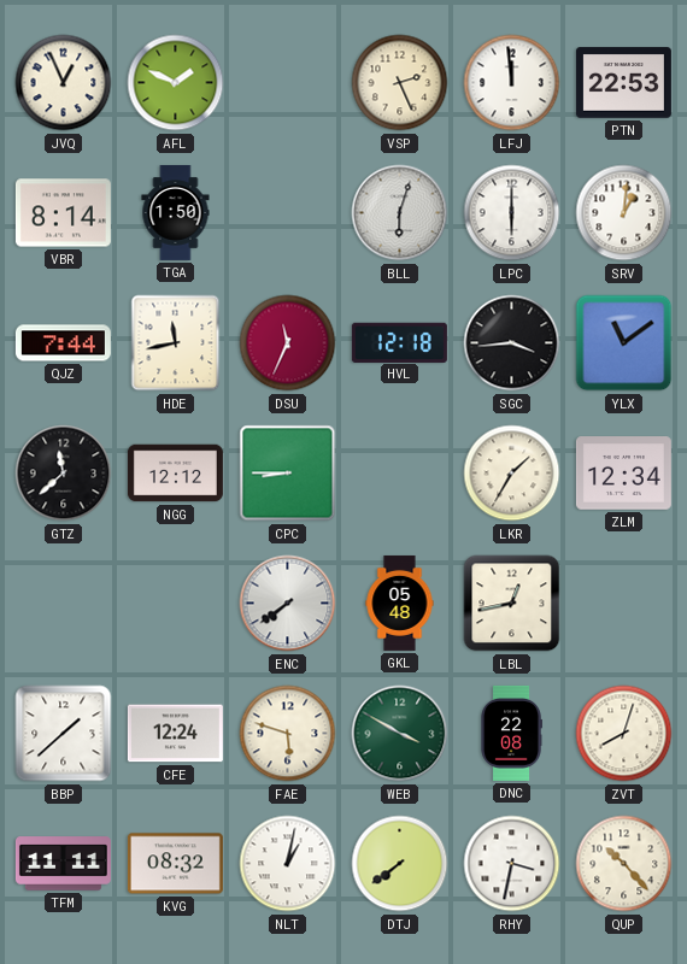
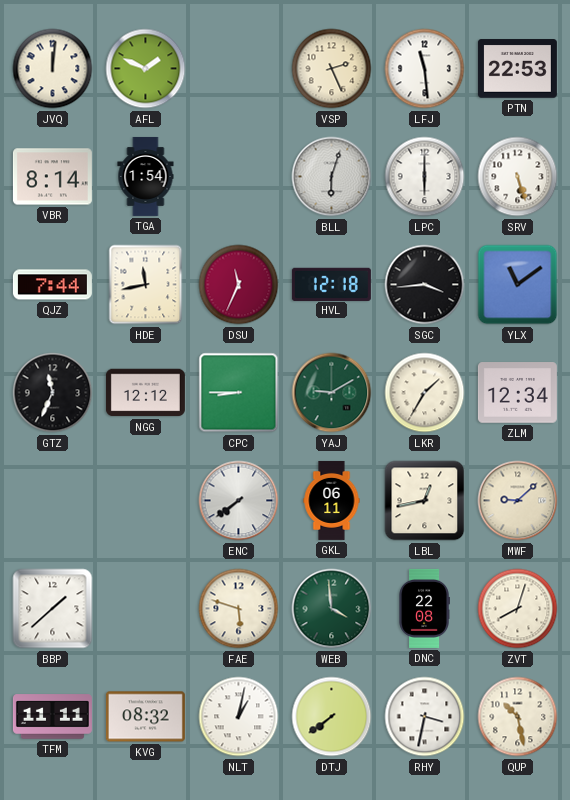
JVQ: 12:56 -> 12:01
LFJ: 11:59 -> 11:29
TGA: 1:50 -> 1:54
SRV: 1:01 -> 5:27
GTZ: 11:38 -> 11:34
YAJ: none -> 9:10
GKL: 05:48 -> 06:11
MWF: none -> 9:08
CFE: 12:24 -> none
WEB: 3:50 -> 3:59
QUP: 10:23 -> 10:28
